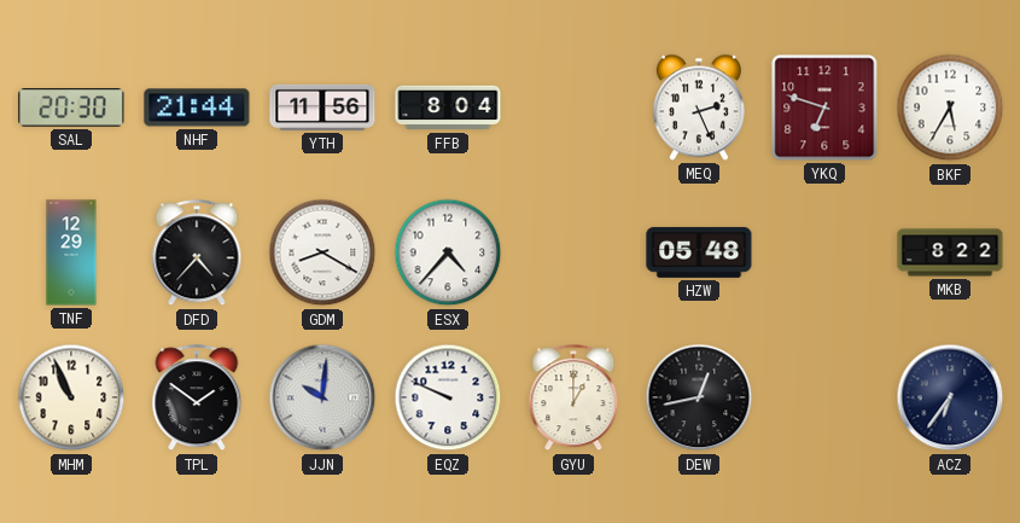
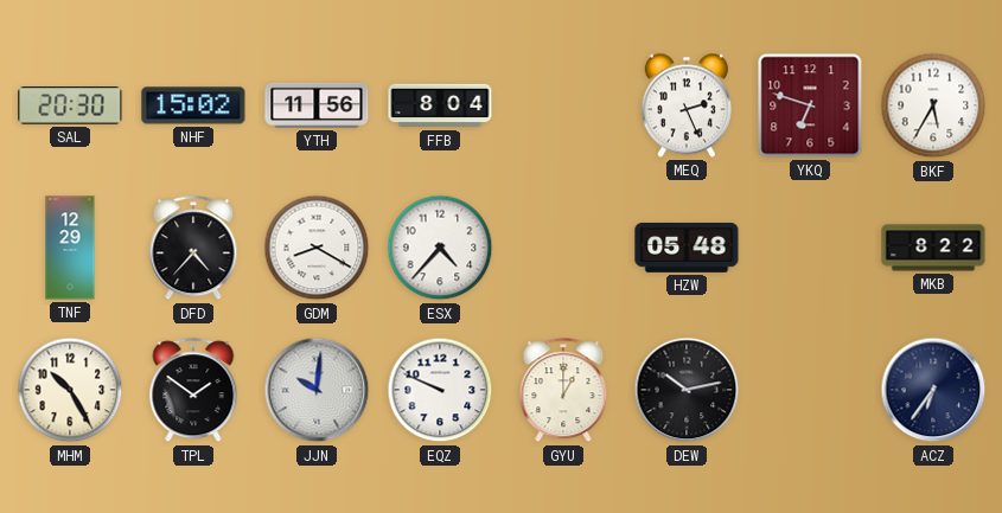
NHF: 21:44 -> 15:02
MHM: 10:56 -> 10:25
DEW: 12:43 -> 10:13
